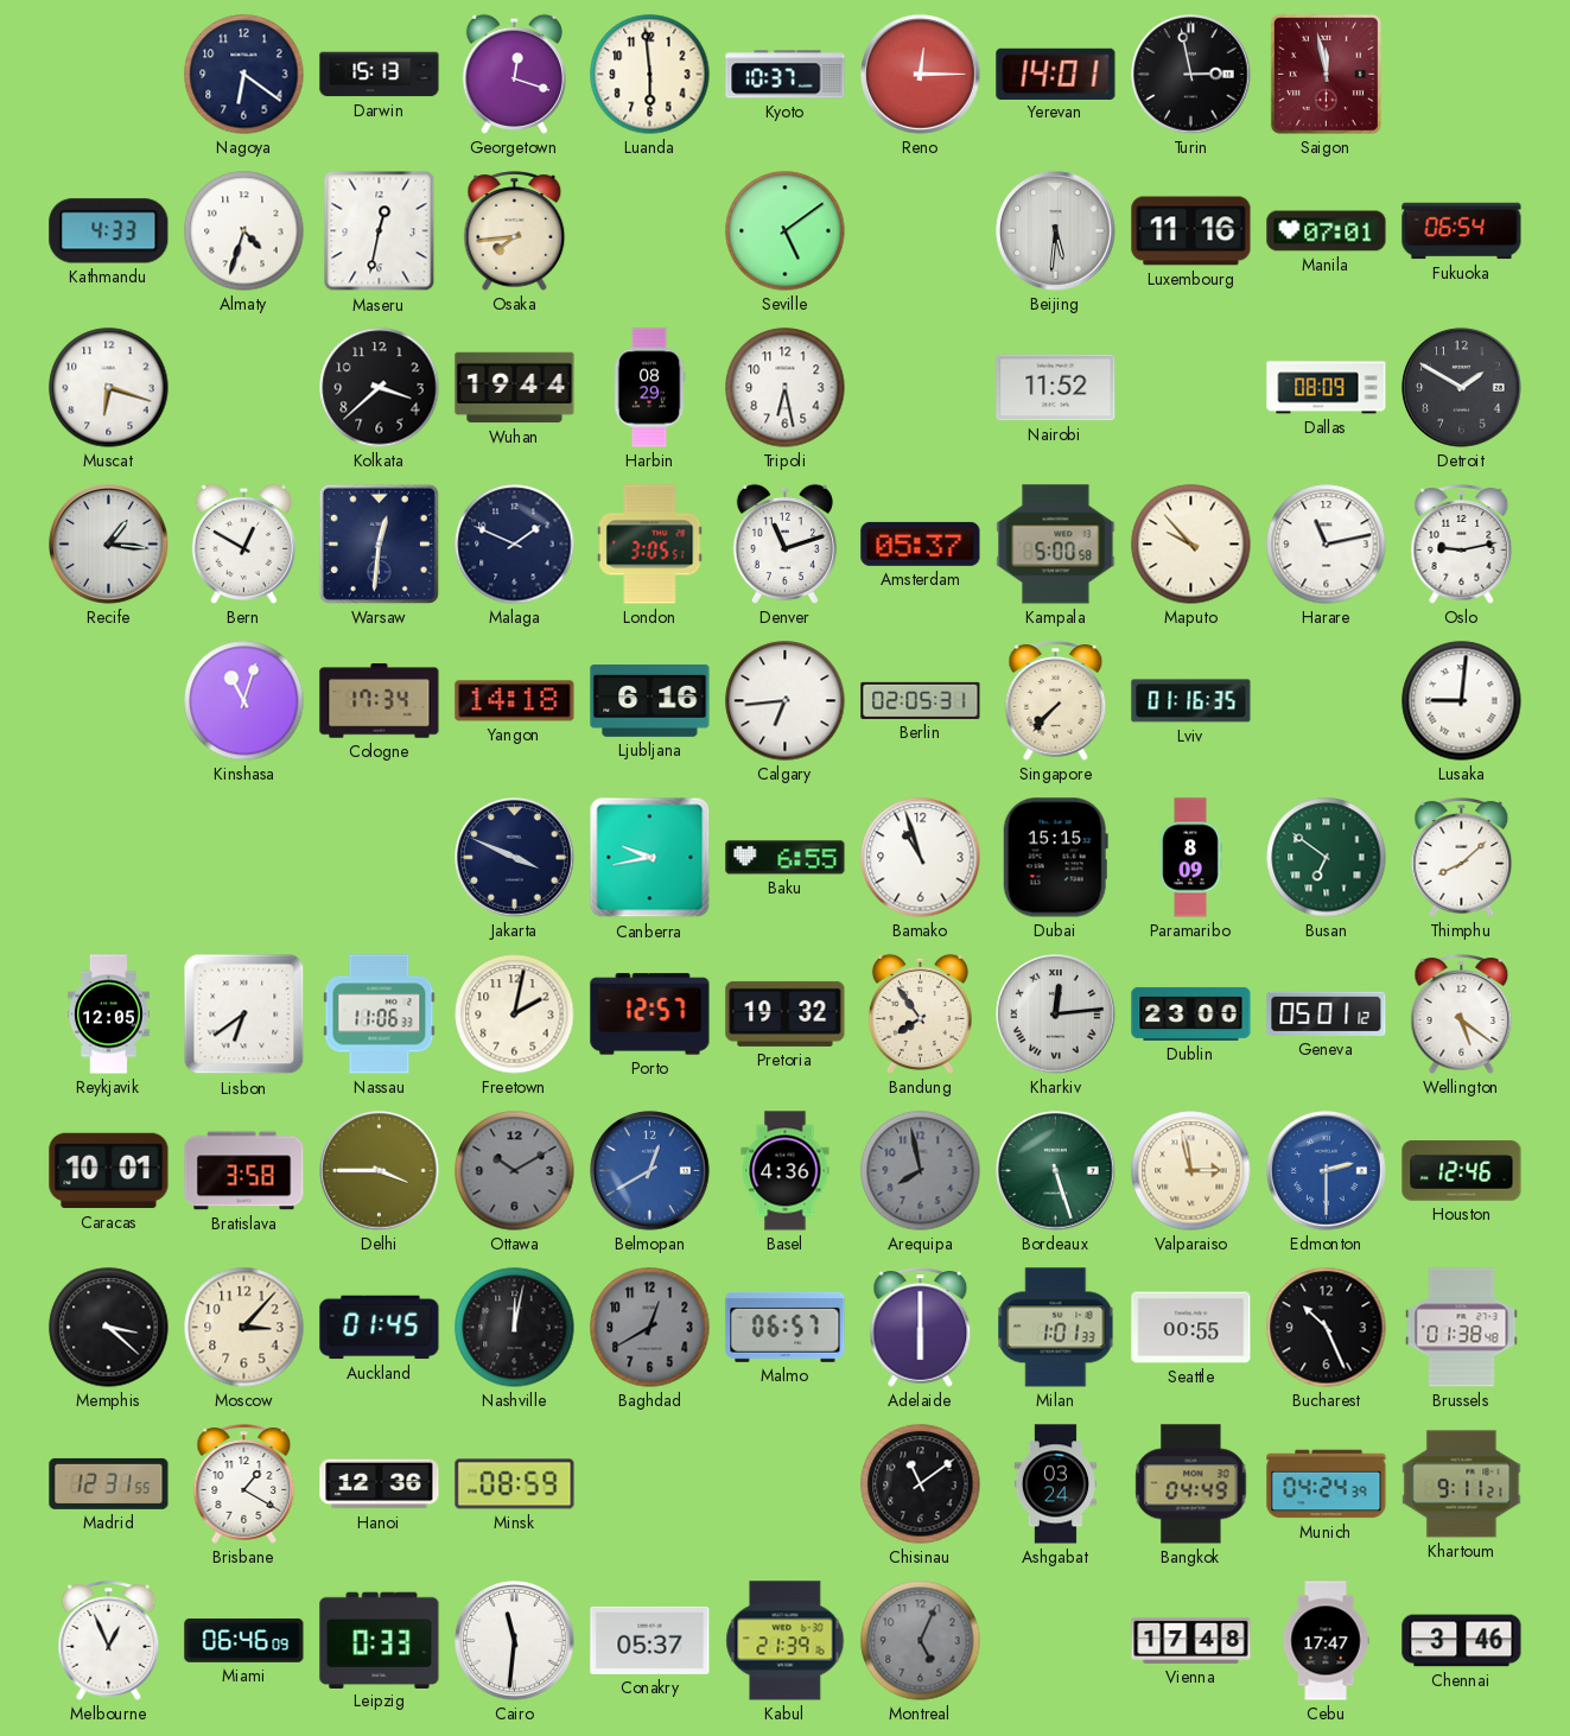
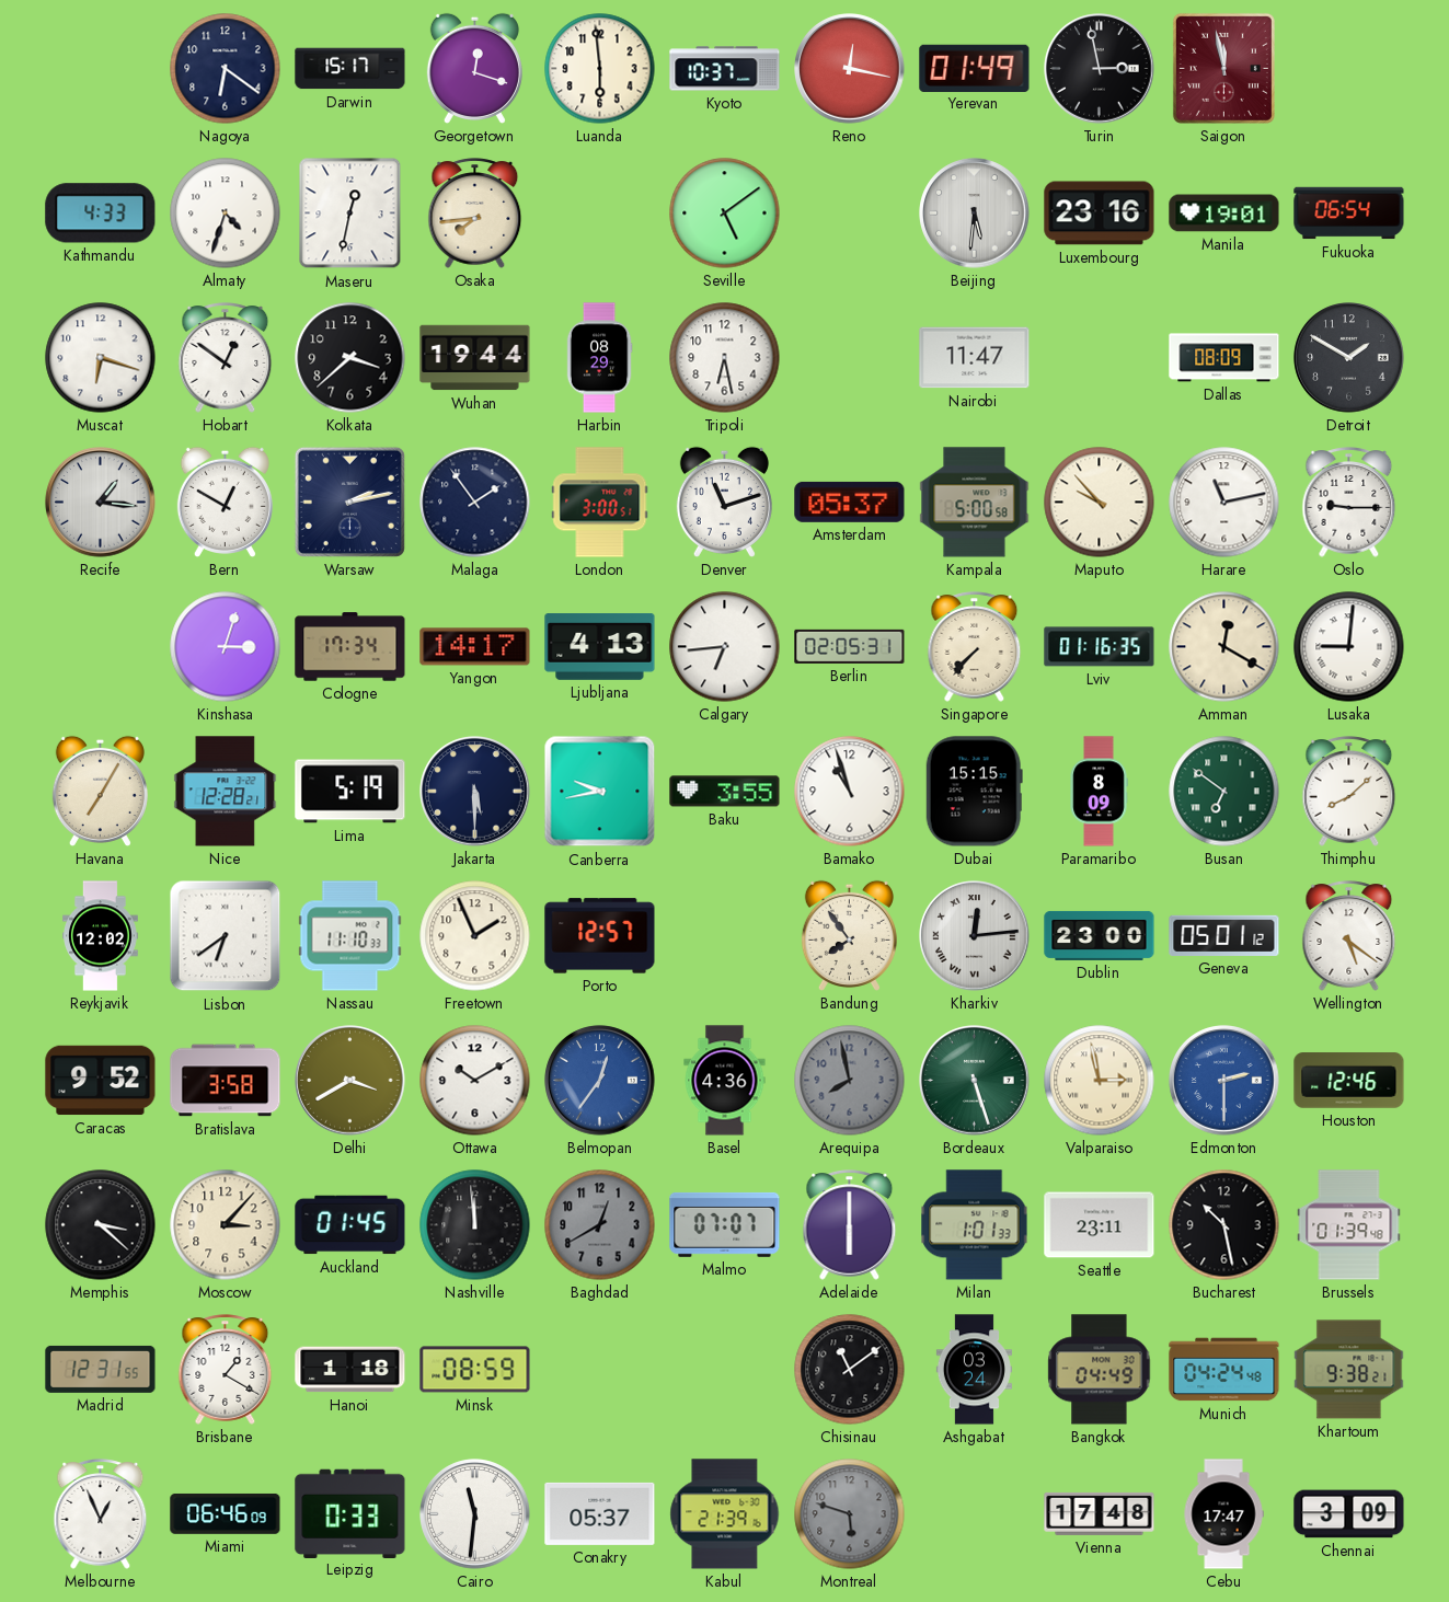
Darwin: 15:13 -> 15:17
Reno: 12:15 -> 12:17
Yerevan: 14:01 -> 01:49
Luxembourg: 11:16 -> 23:16
Manila: 07:01 -> 19:01
Hobart: none -> 12:51
Nairobi: 11:52 -> 11:47
Warsaw: 12:31 -> 2:13
Malaga: 1:49 -> 1:54
London: 3:05 -> 3:00
Oslo: 9:13 -> 9:15
Kinshasa: 11:03 -> 3:03
Yangon: 14:18 -> 14:17
Ljubljana: 6:16 -> 4:13
Amman: none -> 12:20
Havana: none -> 7:05
Nice: none -> 12:28
Lima: none -> 5:19
Jakarta: 3:49 -> 5:30
Baku: 6:55 -> 3:55
Reykjavik: 12:05 -> 12:02
Nassau: 11:06 -> 11:10
Freetown: 2:02 -> 1:56
Pretoria: 19:32 -> none
Caracas: 10:01 -> 9:52
Delhi: 3:45 -> 3:40
Ottawa dial: grey -> white
Belmopan: 12:40 -> 12:36
Nashville: 12:02 -> 11:59
Malmo: 06:57 -> 07:07
Seattle: 00:55 -> 23:11
Bucharest: 10:26 -> 10:28
Brussels: 01:38 -> 01:39
Hanoi: 12:36 -> 1:18
Munich: 04:24:39 -> 04:24:48
Khartoum: 9:11 -> 9:38
Montreal: 5:04 -> 5:48
Chennai: 3:46 -> 3:09
